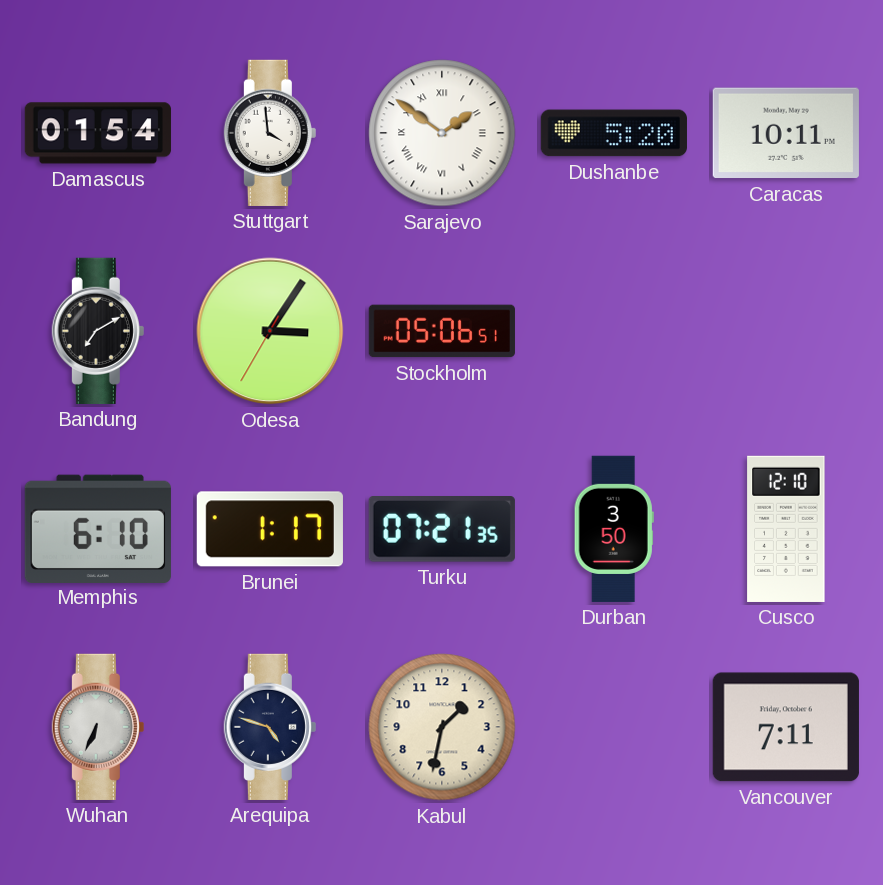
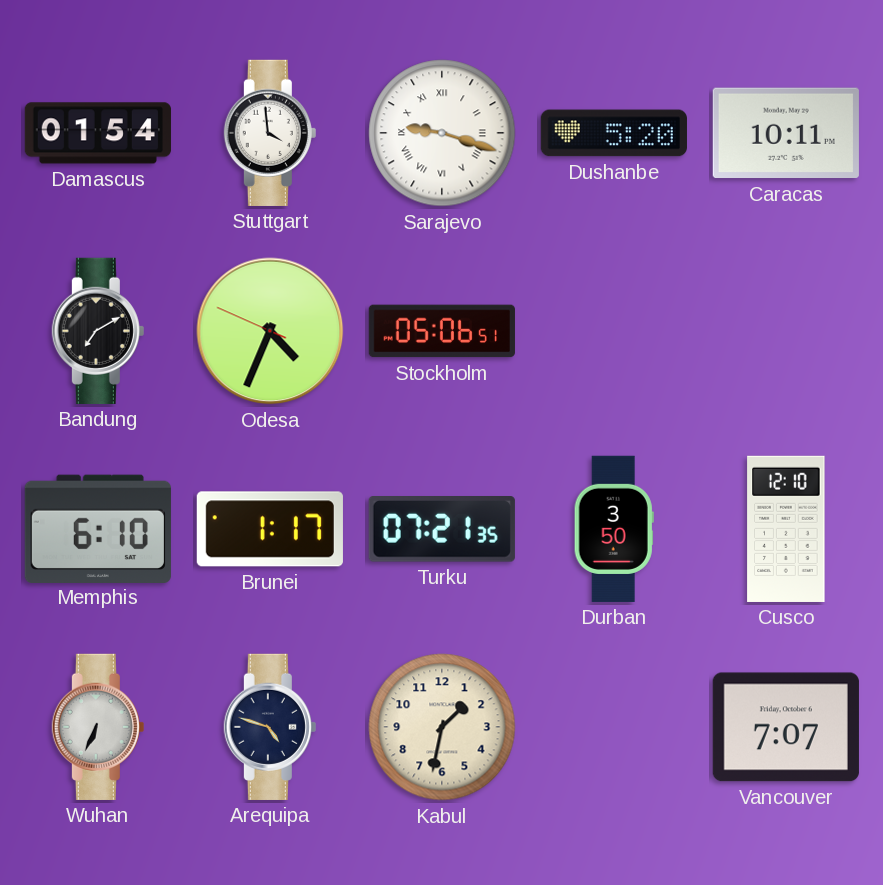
Sarajevo: 1:51 -> 9:18
Odesa: 3:05 -> 4:33
Vancouver: 7:11 -> 7:07
